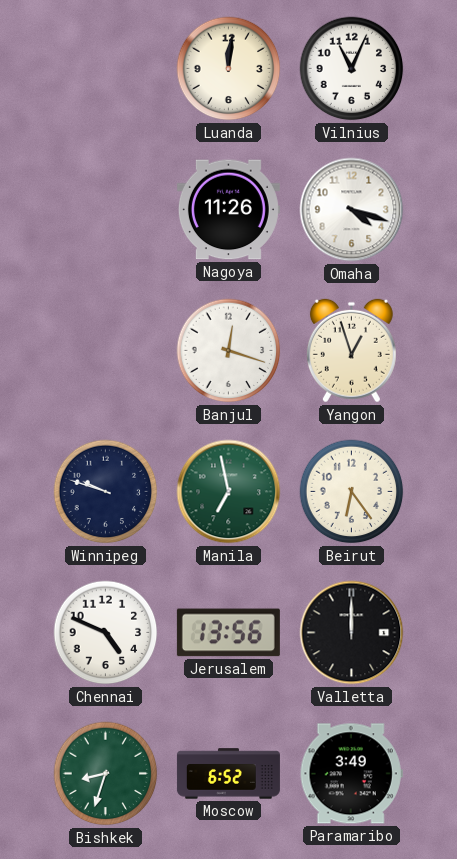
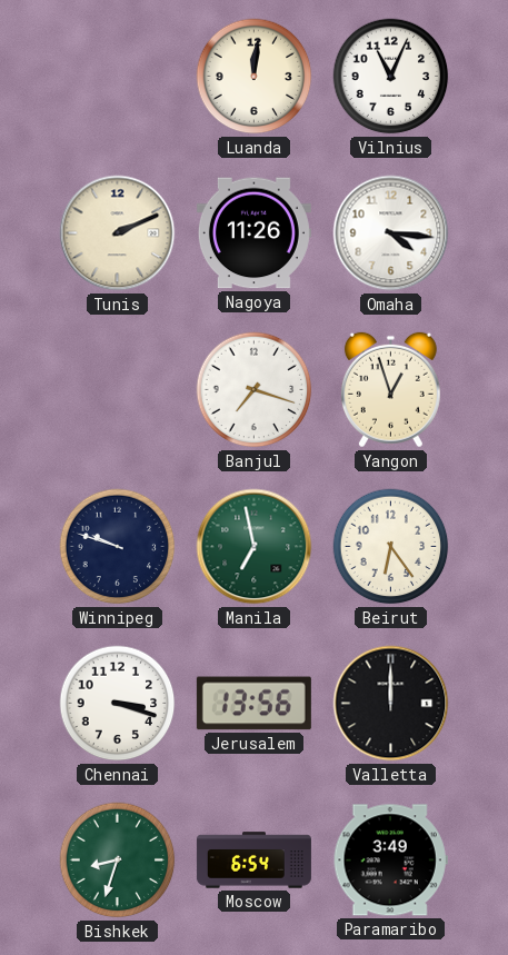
Tunis: none -> 2:11
Omaha: 4:18 -> 4:16
Banjul: 12:18 -> 7:18
Chennai: 4:49 -> 3:18
Moscow: 6:52 -> 6:54
